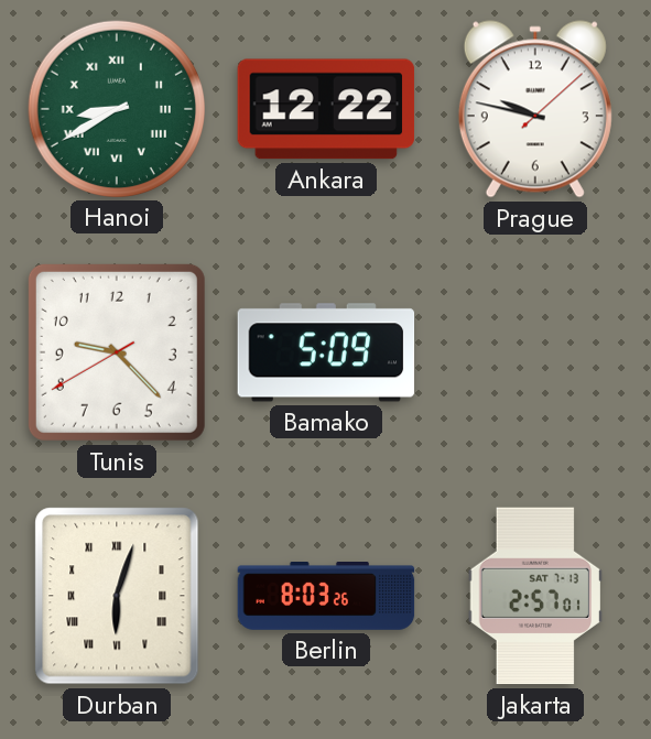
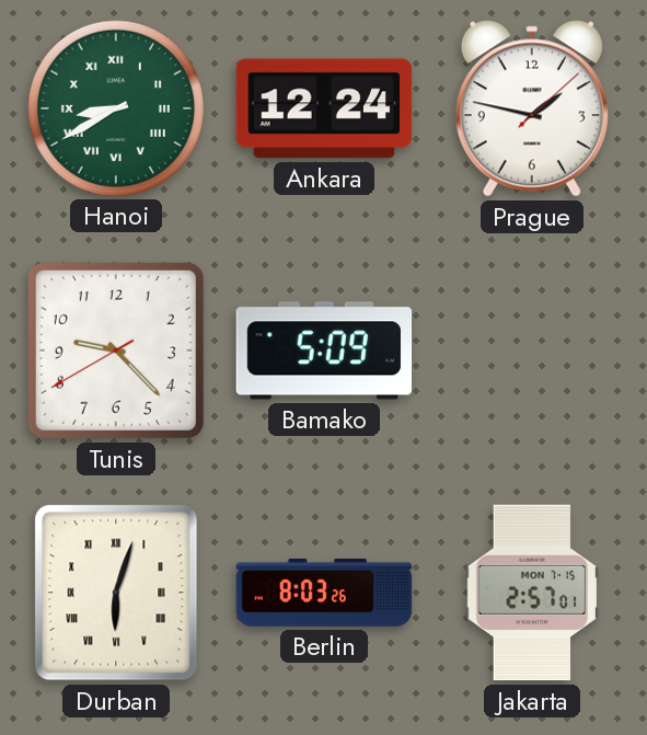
Ankara: 12:22 -> 12:24
Prague: 9:47 -> 1:47
Jakarta date: SAT 7-13 -> MON 7-15
